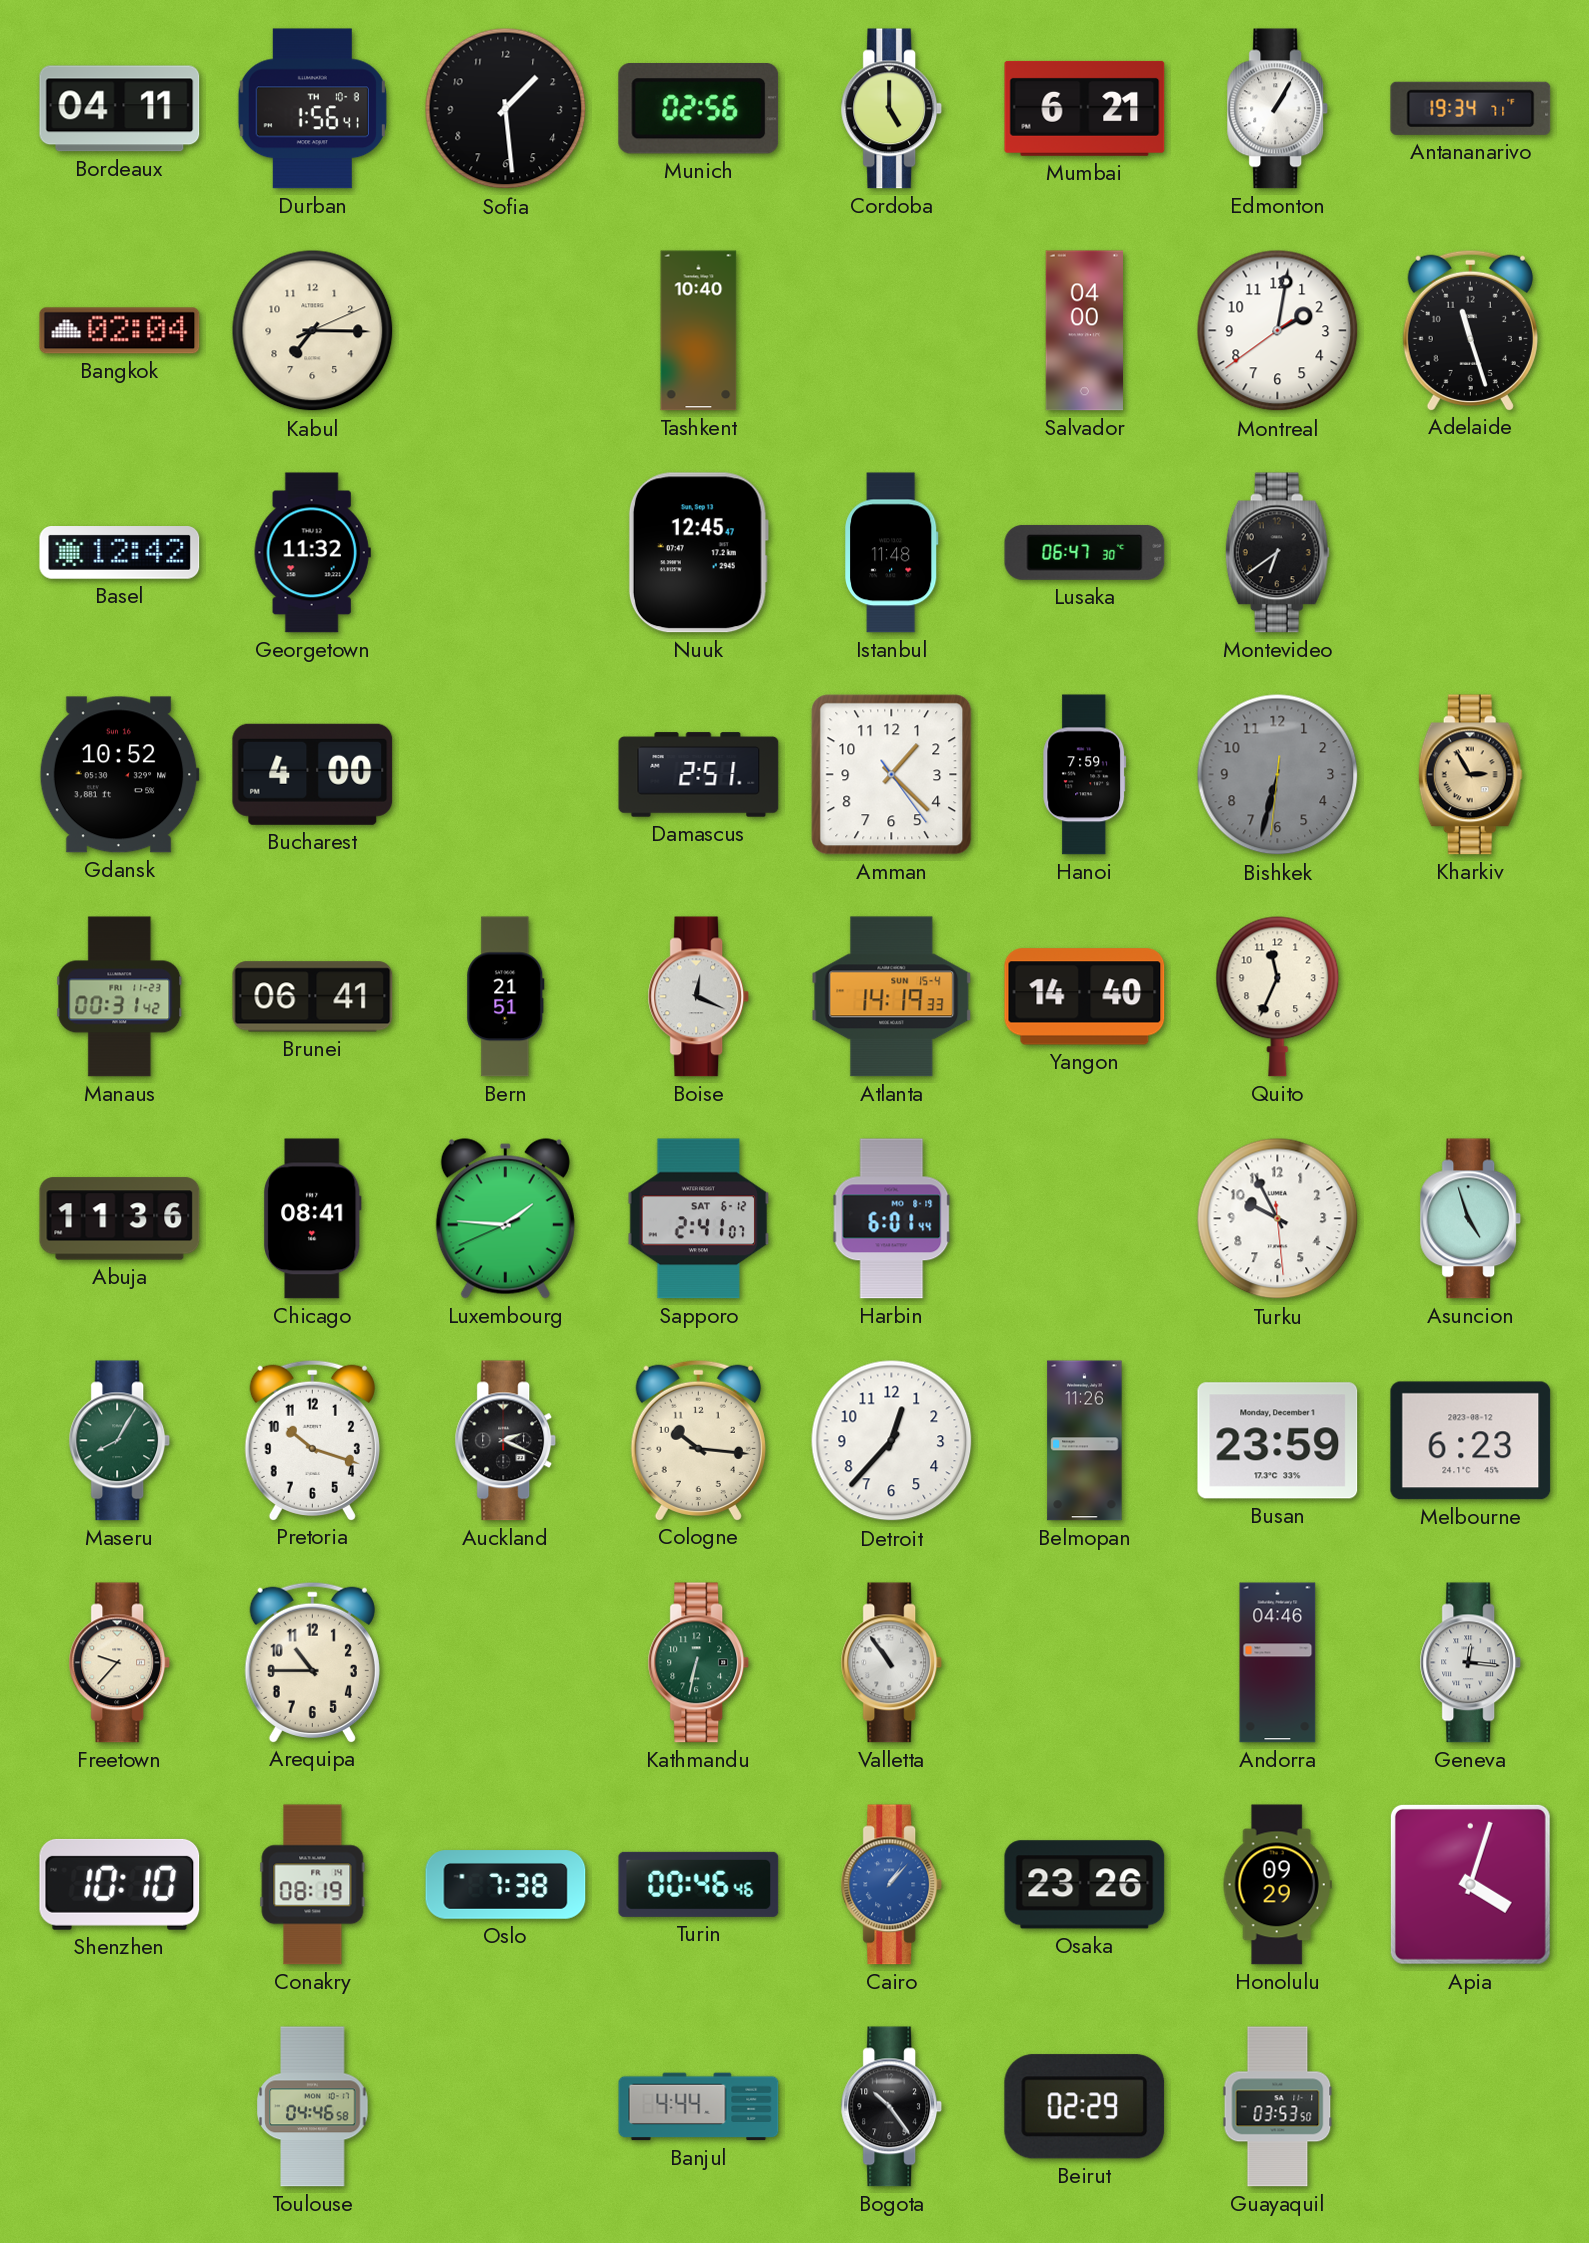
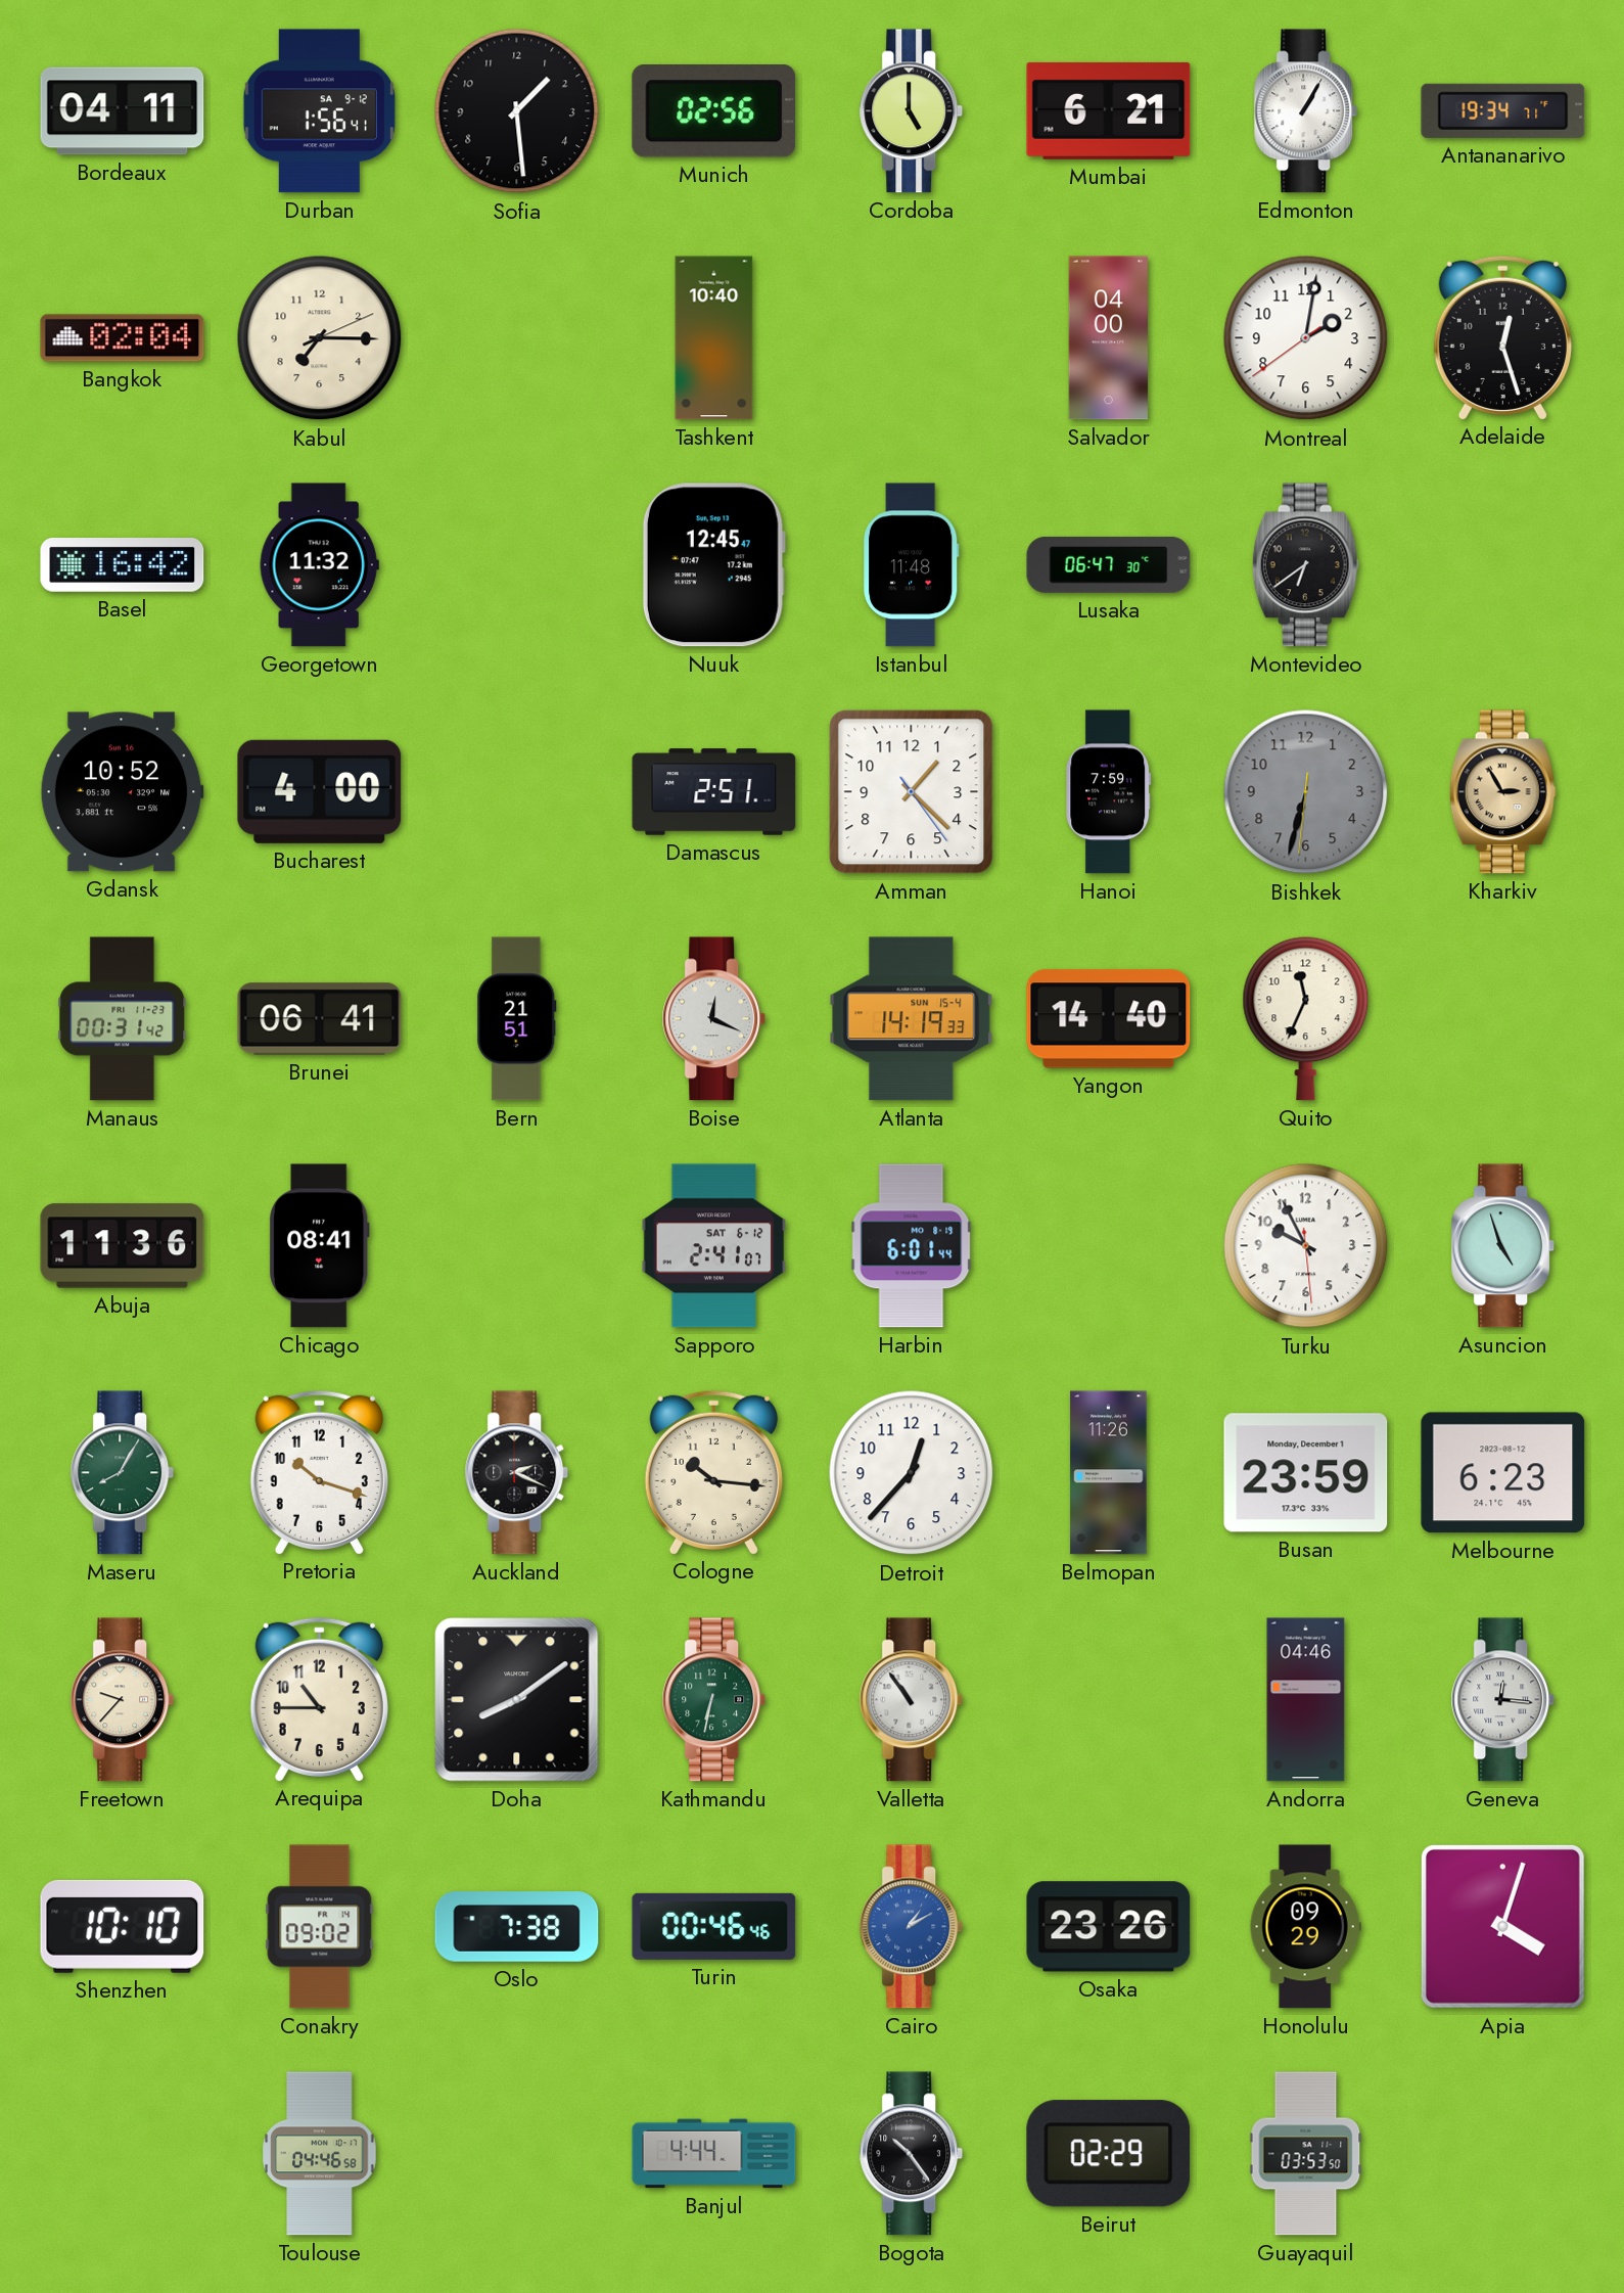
Durban date: TH 10-8 -> SA 9-12
Adelaide: 11:27 -> 12:27
Basel: 12:42 -> 16:42
Luxembourg: 1:45 -> none
Doha: none -> 8:09
Conakry: 08:19 -> 09:02
Cairo: 1:07 -> 1:10
